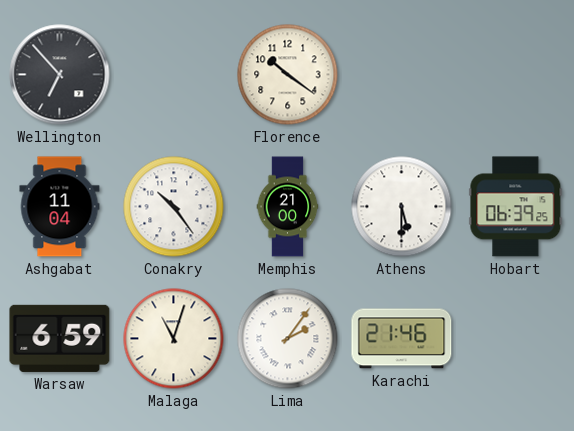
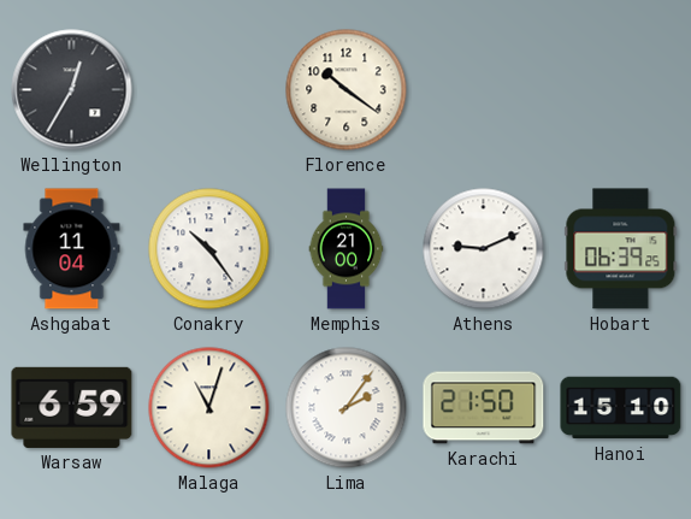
Wellington: 6:53 -> 12:35
Athens: 5:30 -> 9:11
Karachi: 21:46 -> 21:50
Hanoi: none -> 15:10
